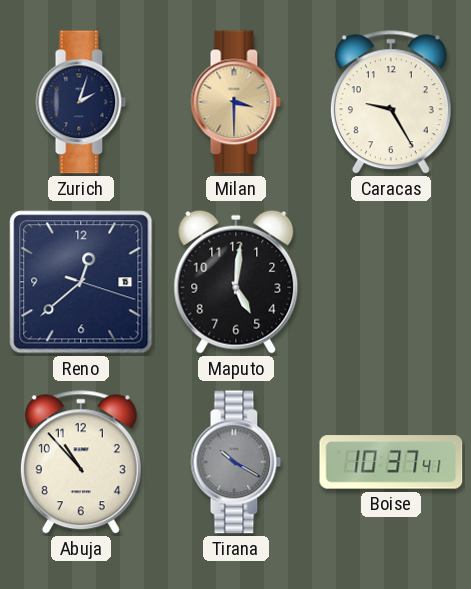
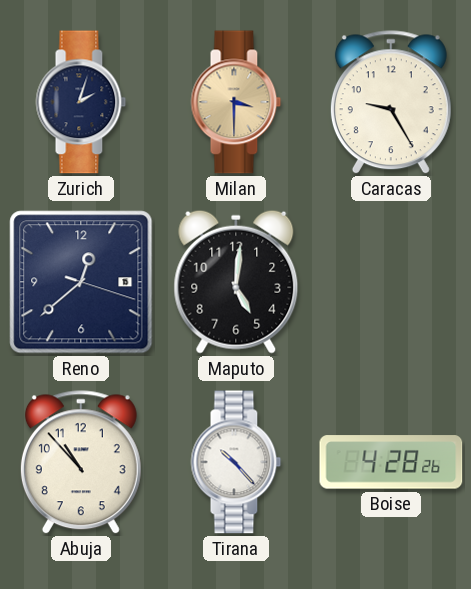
Tirana: 10:20 -> 10:23
Tirana dial: grey -> white
Boise: 10:37 -> 4:28
